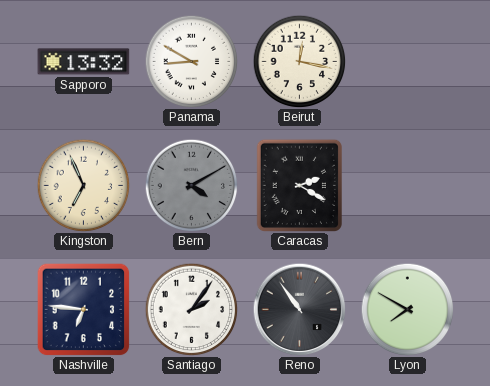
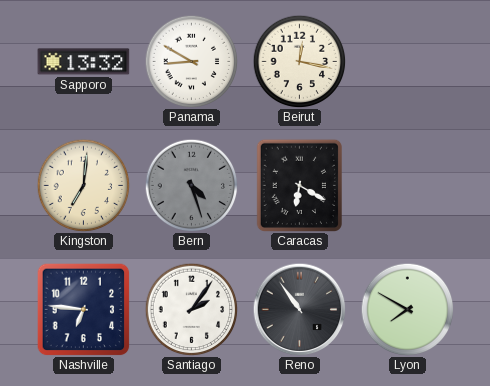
Kingston: 6:56 -> 7:01
Bern: 4:10 -> 4:27
Caracas: 2:20 -> 6:20
